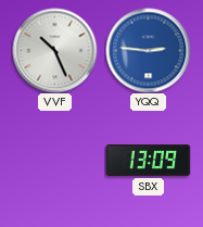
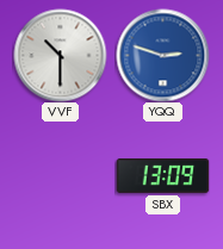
VVF: 10:26 -> 10:30
YQQ: 2:46 -> 2:48
